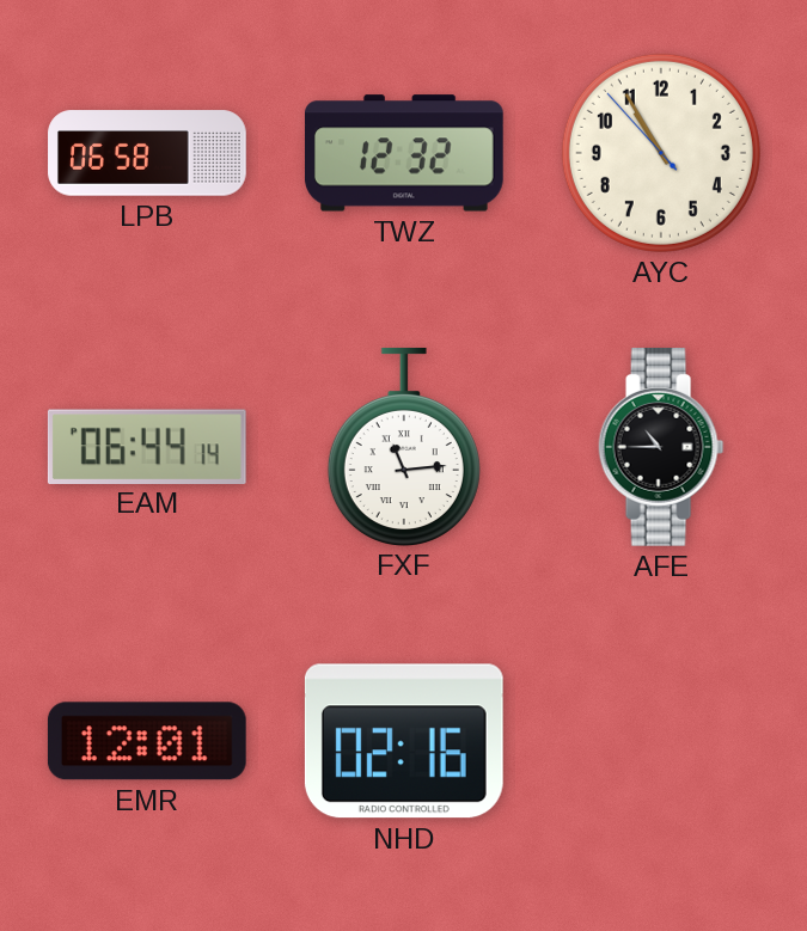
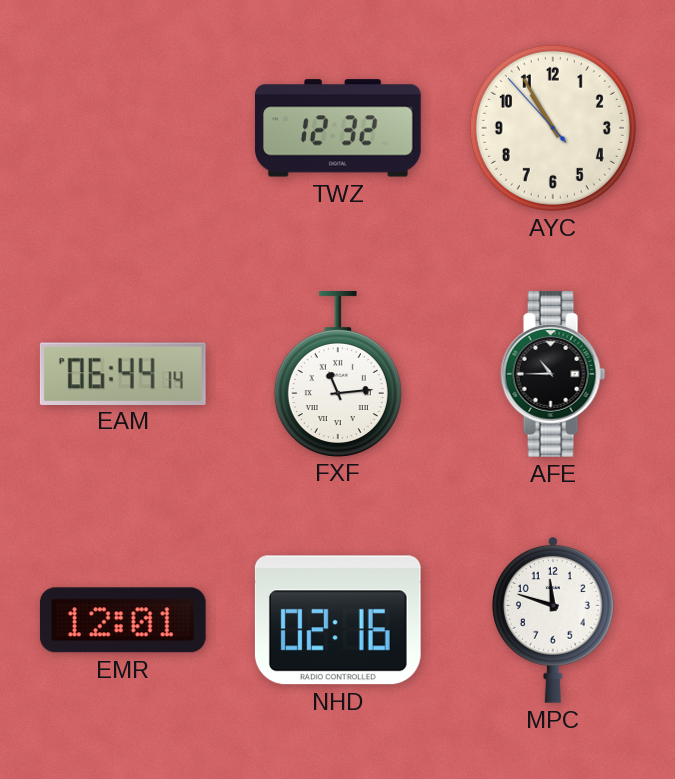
LPB: 06:58 -> none
MPC: none -> 11:48
